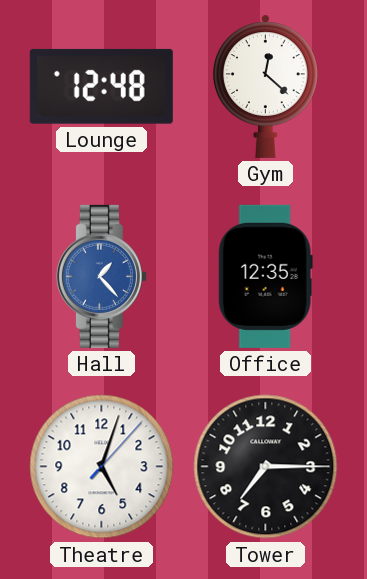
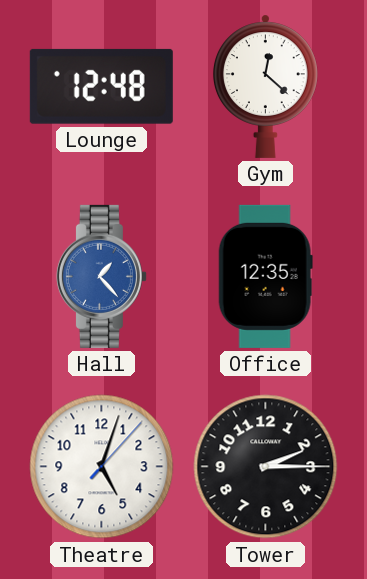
Tower: 7:15 -> 2:15
